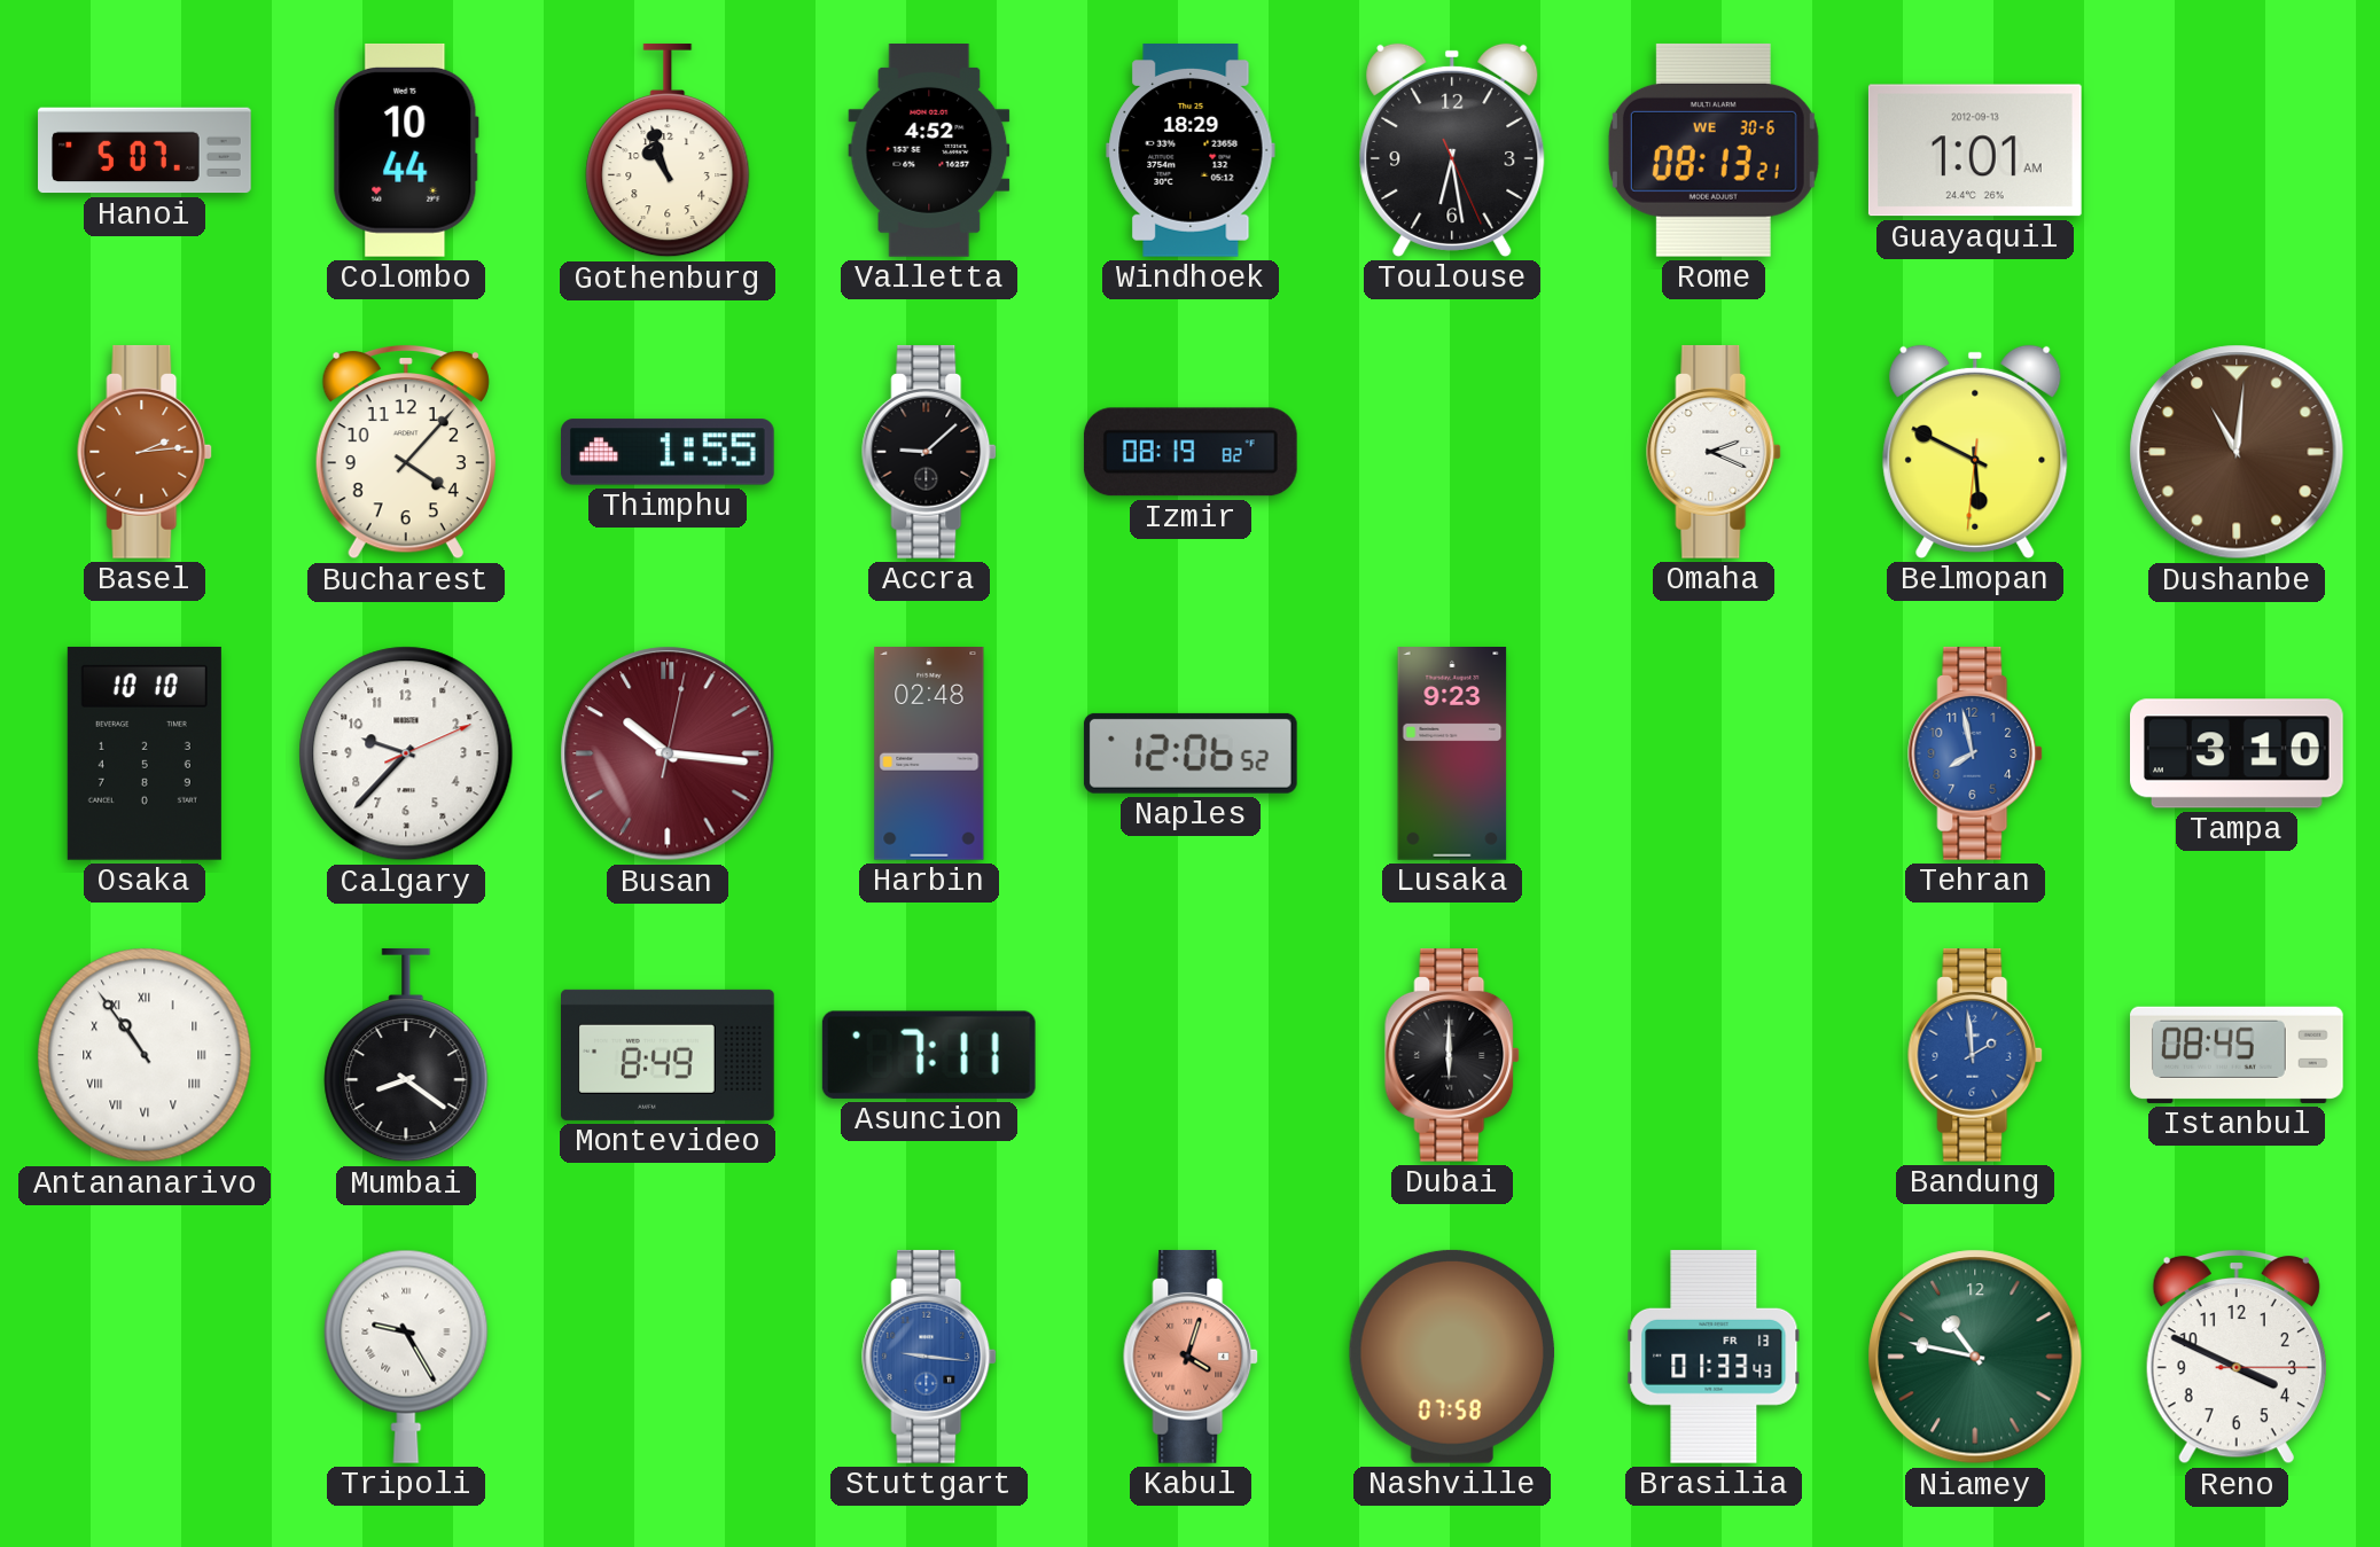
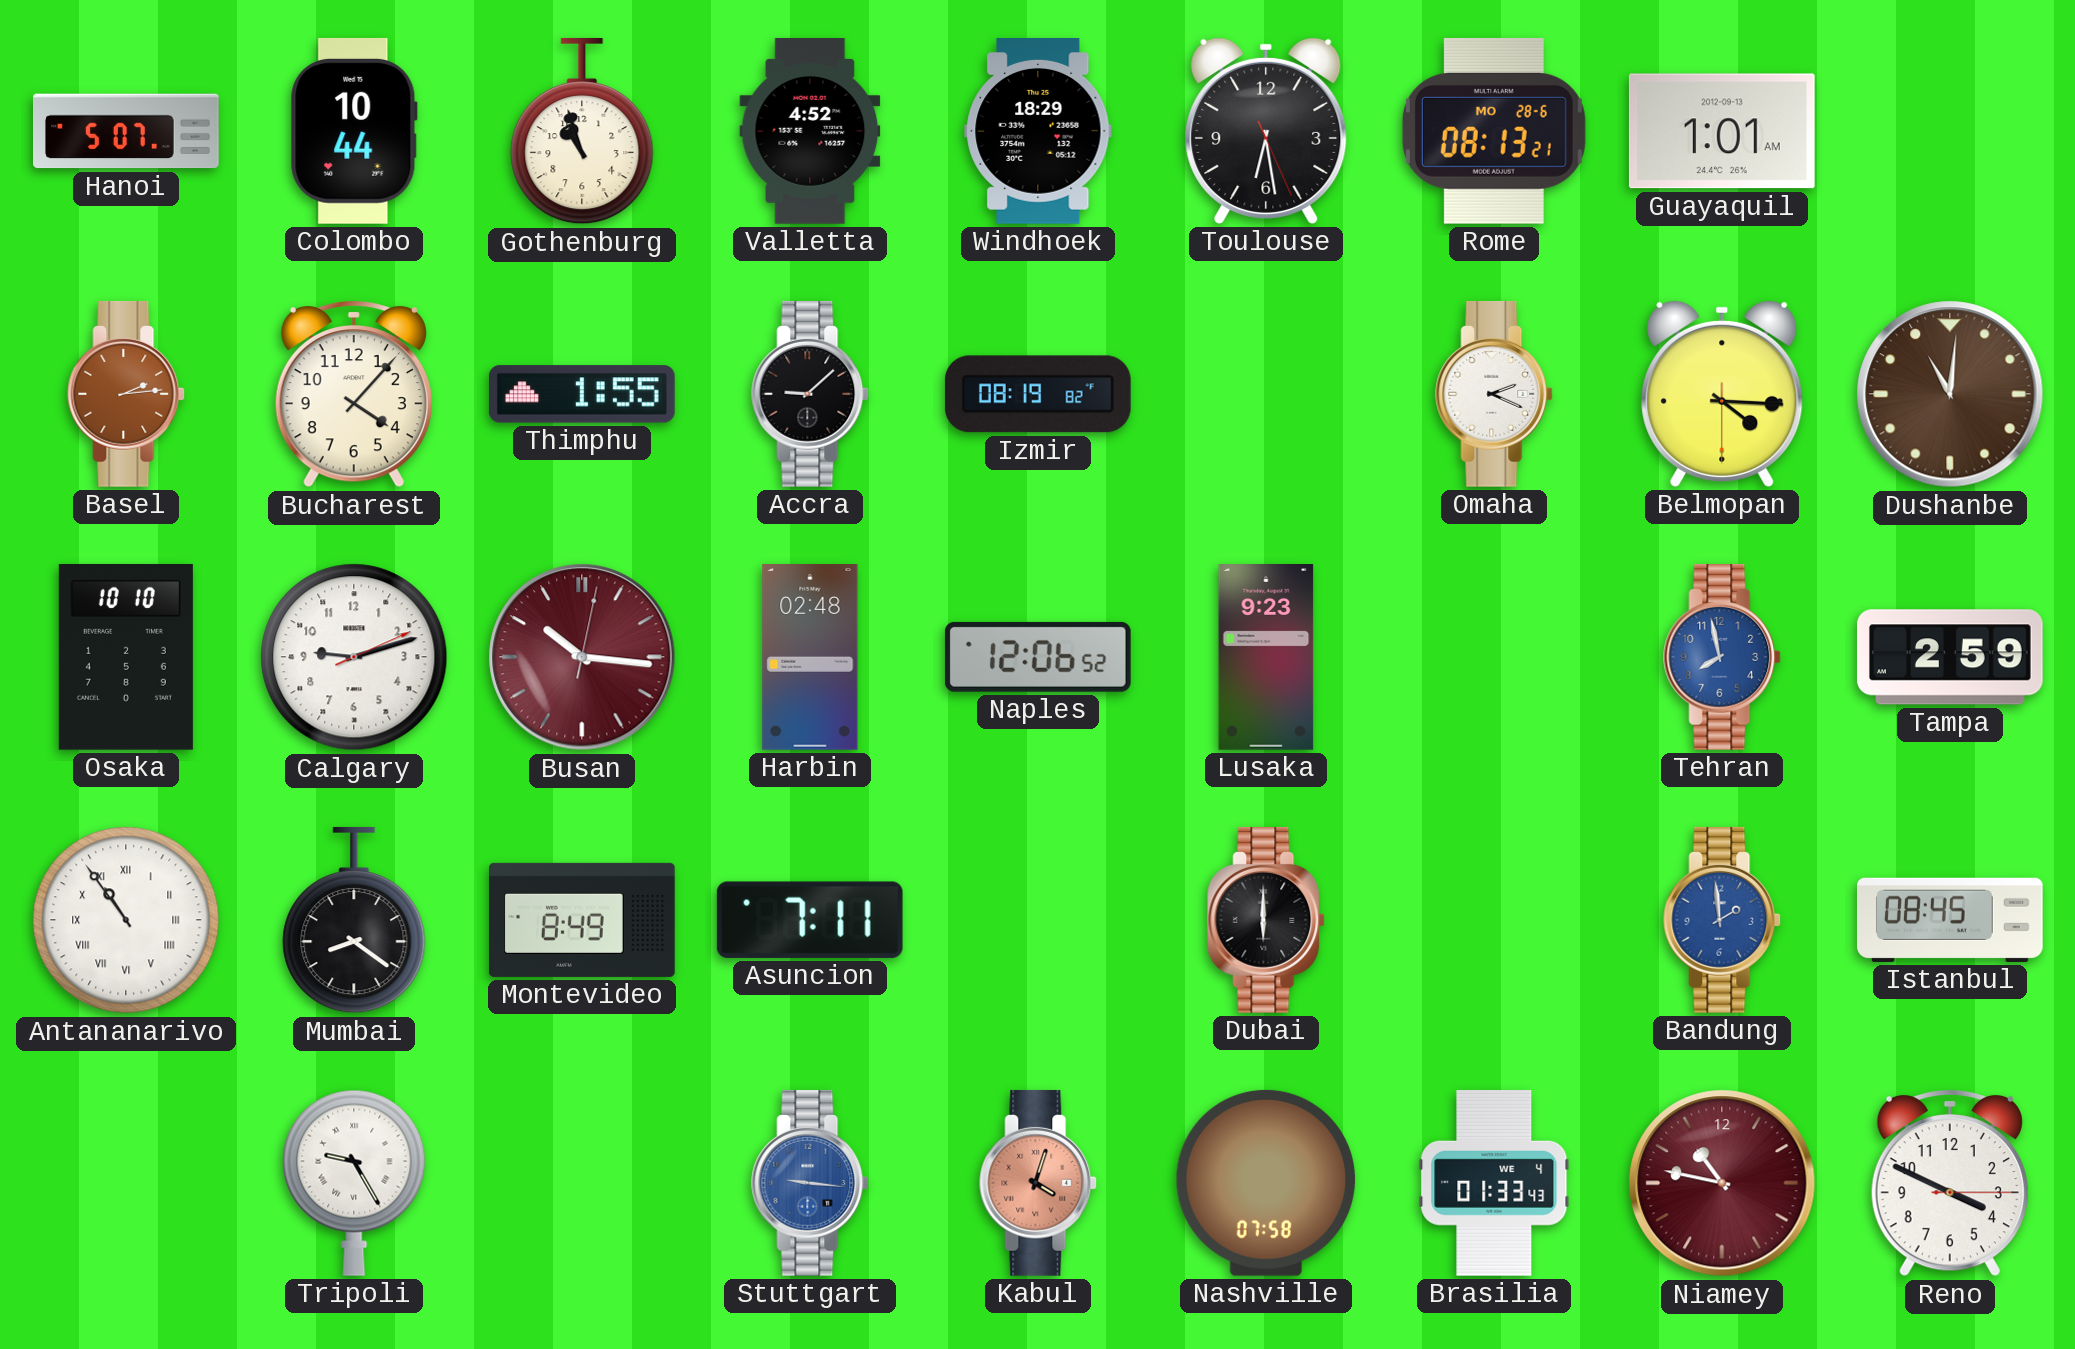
Rome date: WE 30-6 -> MO 28-6
Belmopan: 5:49 -> 4:15
Calgary: 9:37 -> 9:12
Tampa: 3:10 -> 2:59
Brasilia date: FR 13 -> WE 4
Niamey dial: green -> burgundy
